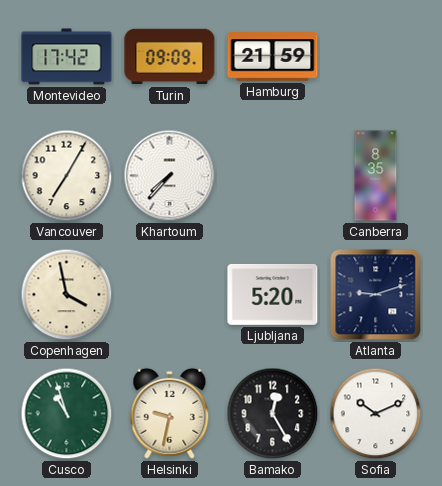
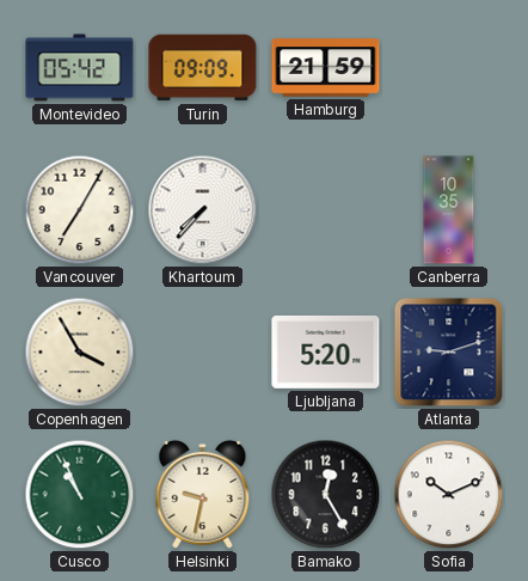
Montevideo: 17:42 -> 05:42
Canberra: 8:35 -> 10:35
Copenhagen: 3:58 -> 3:55
Cusco: 10:57 -> 10:56
